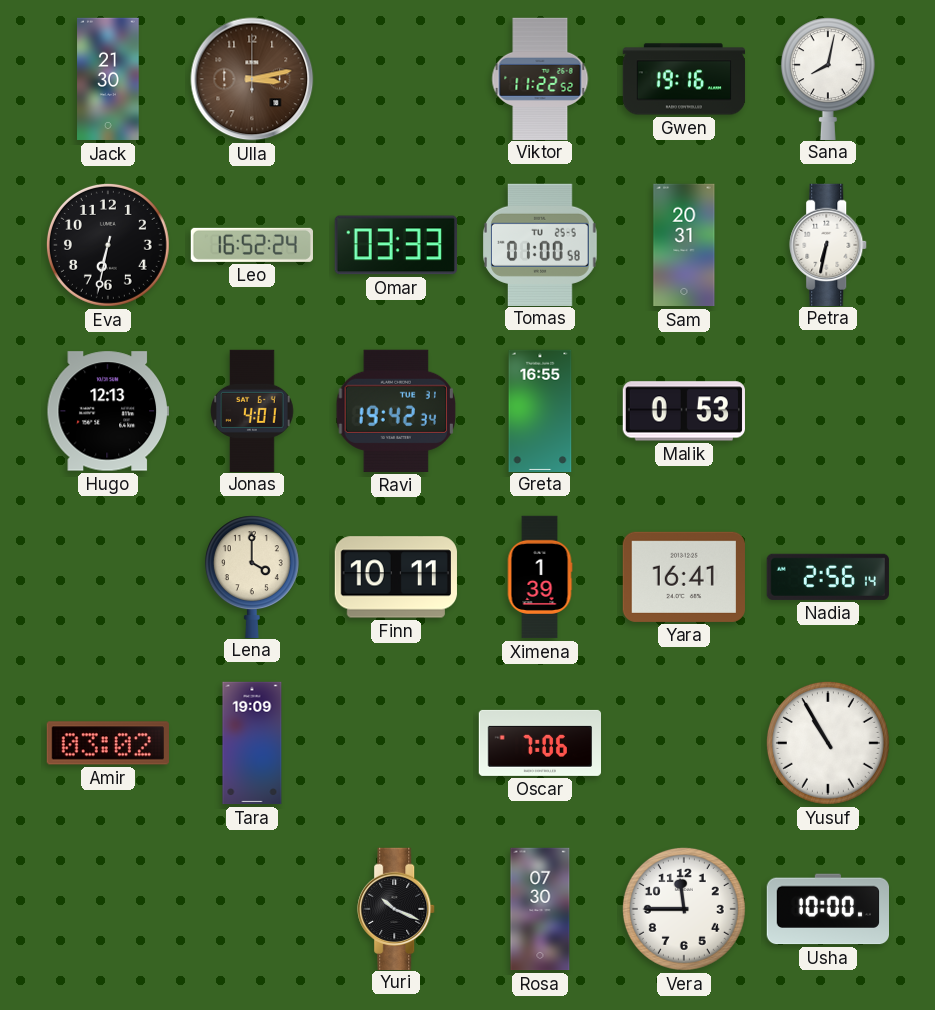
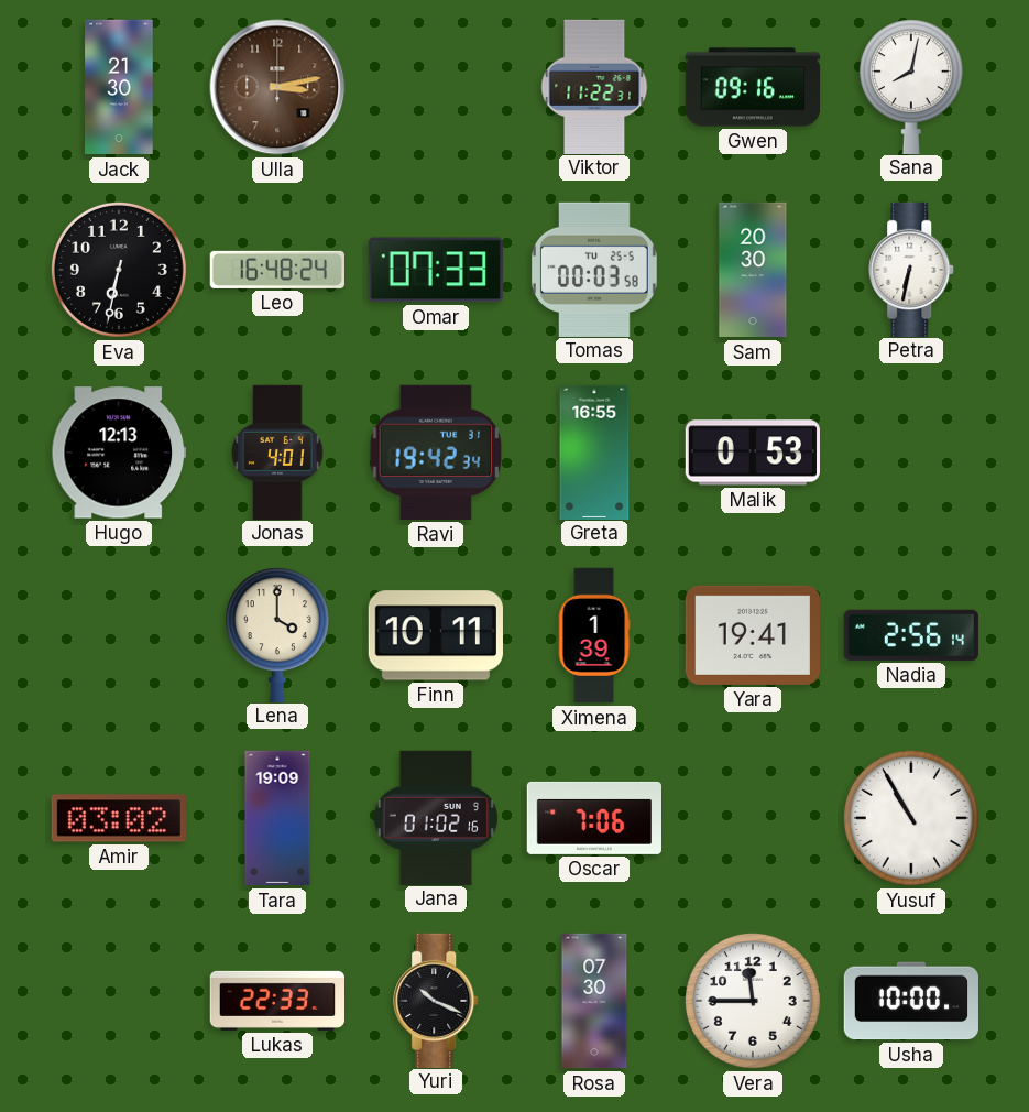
Viktor: 11:22:52 -> 11:22:31
Gwen: 19:16 -> 09:16
Leo: 16:52 -> 16:48
Omar: 03:33 -> 07:33
Tomas: 01:00 -> 00:03
Sam: 20:31 -> 20:30
Yara: 16:41 -> 19:41
Jana: none -> 01:02
Lukas: none -> 22:33
